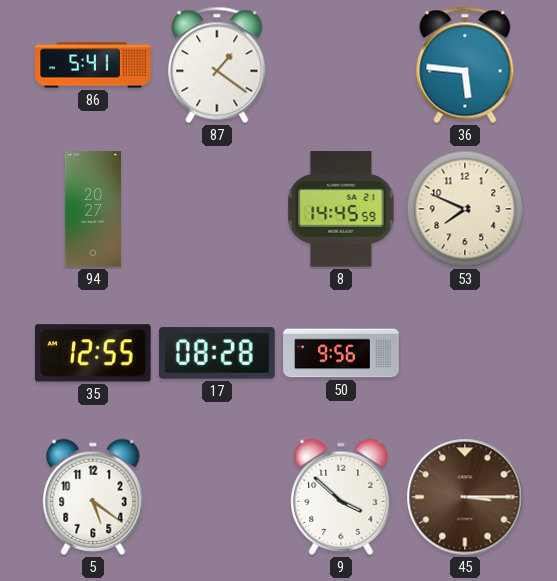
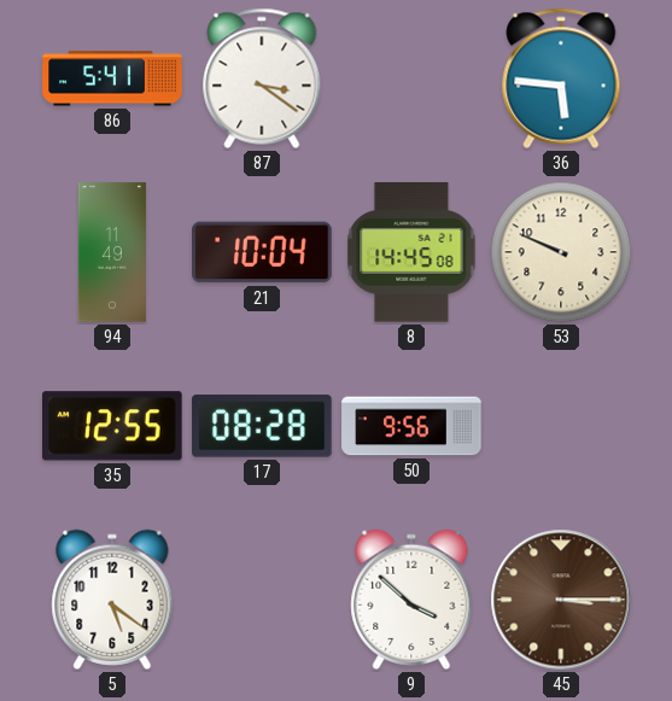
87: 1:21 -> 3:21
94: 20:27 -> 11:49
21: none -> 10:04
8: 14:45:59 -> 14:45:08
53: 7:49 -> 9:49
